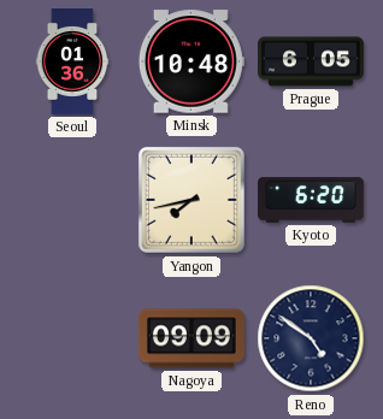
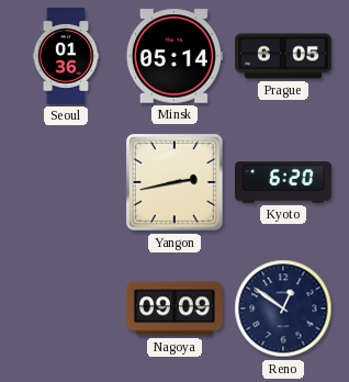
Minsk: 10:48 -> 05:14
Yangon: 7:43 -> 2:43
Reno: 4:51 -> 12:51
